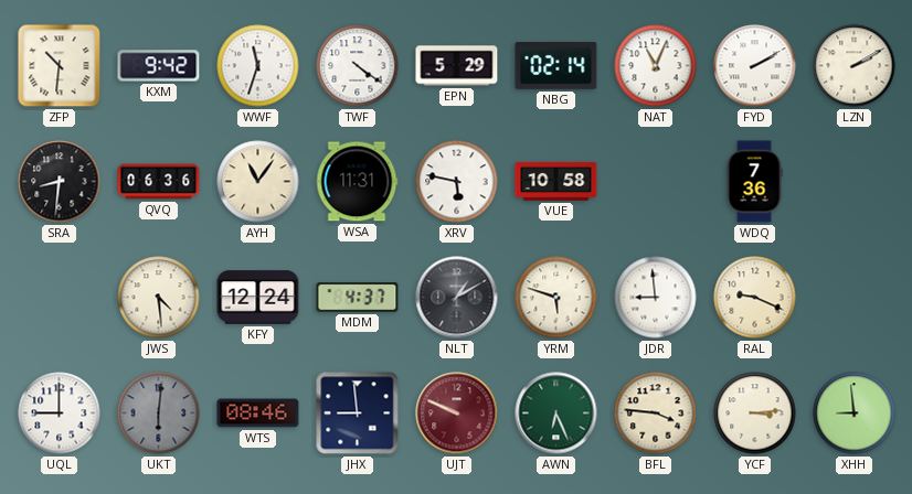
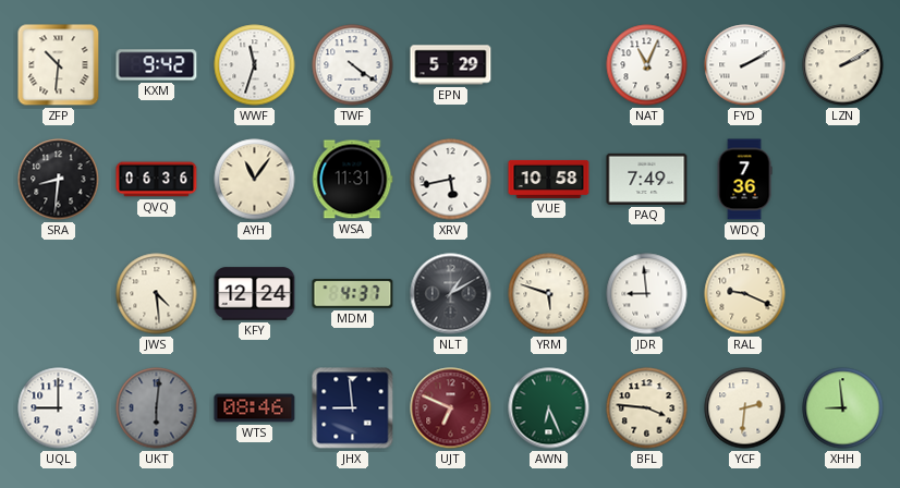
NBG: 02:14 -> none
XRV: 5:47 -> 5:43
PAQ: none -> 7:49
UJT: 9:49 -> 6:49
YCF: 3:14 -> 2:31
